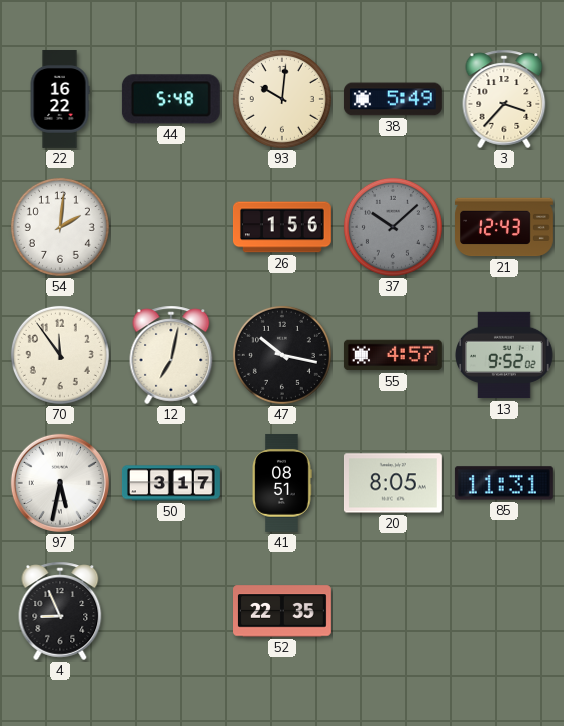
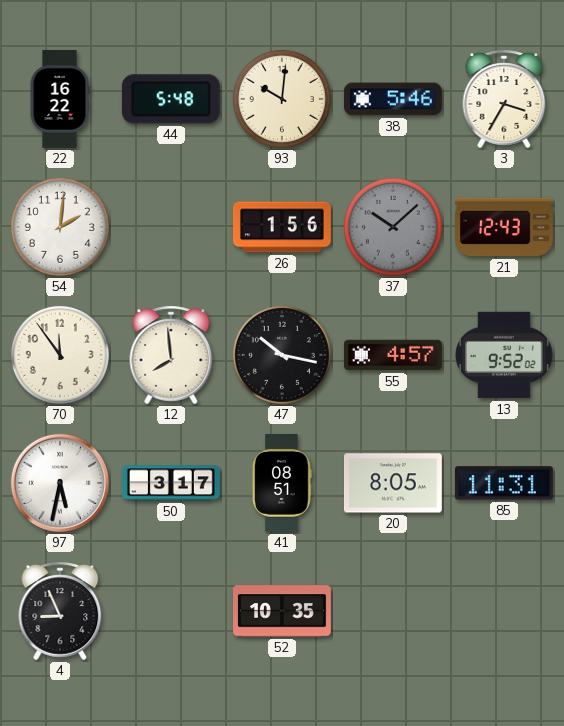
38: 5:49 -> 5:46
3: 3:37 -> 3:35
12: 7:02 -> 7:59
52: 22:35 -> 10:35
